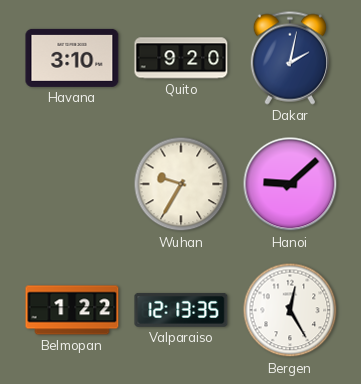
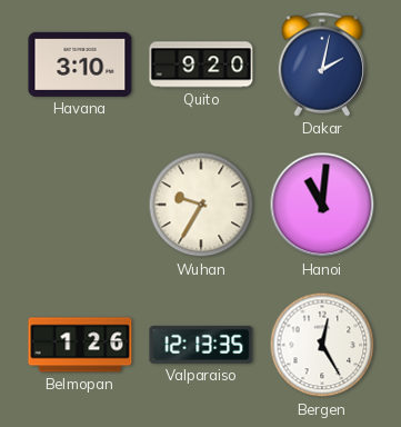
Hanoi: 9:08 -> 11:01
Belmopan: 1:22 -> 1:26
